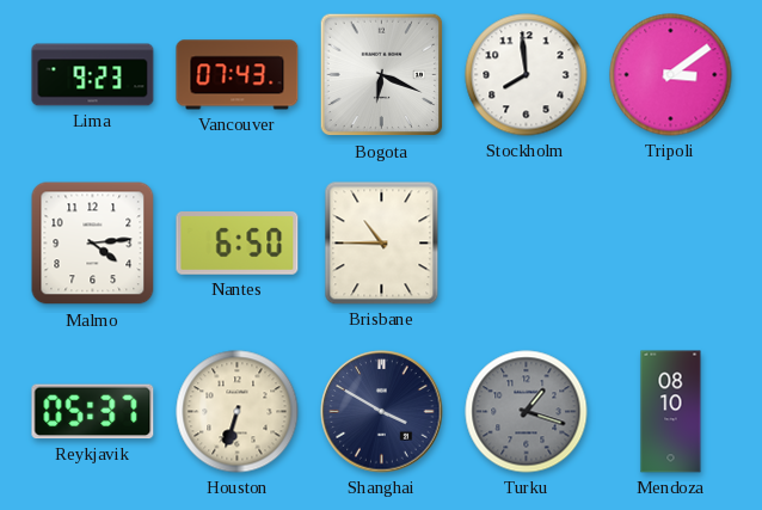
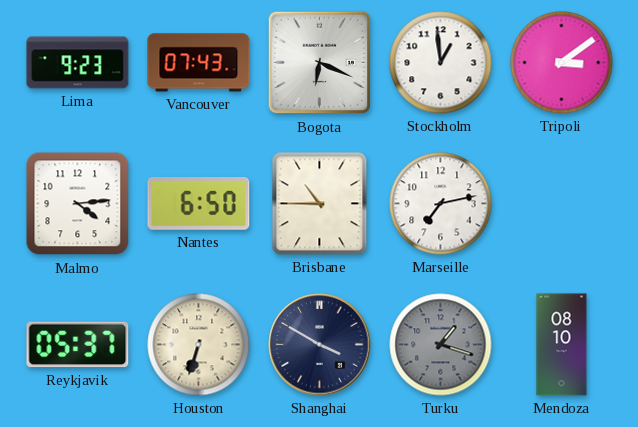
Stockholm: 7:59 -> 12:59
Marseille: none -> 7:13
